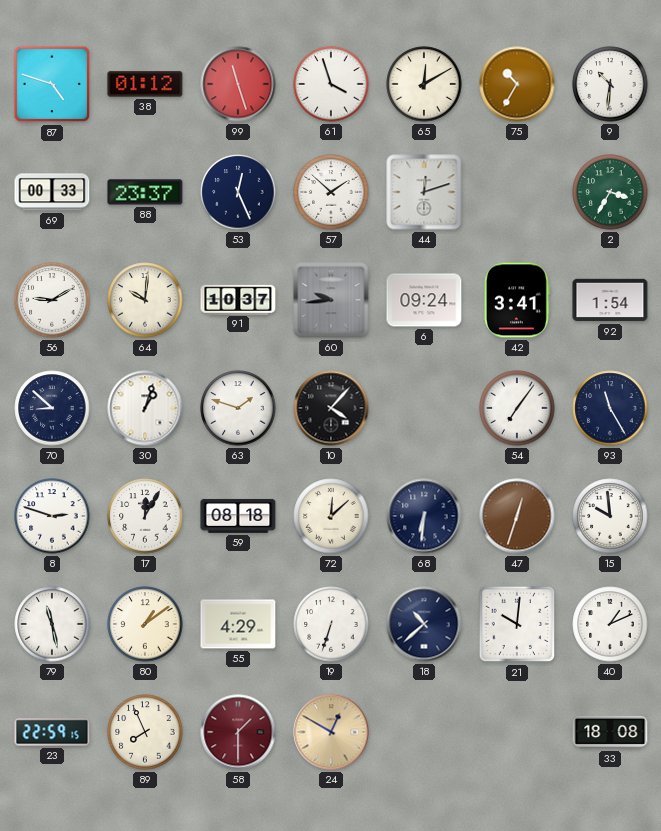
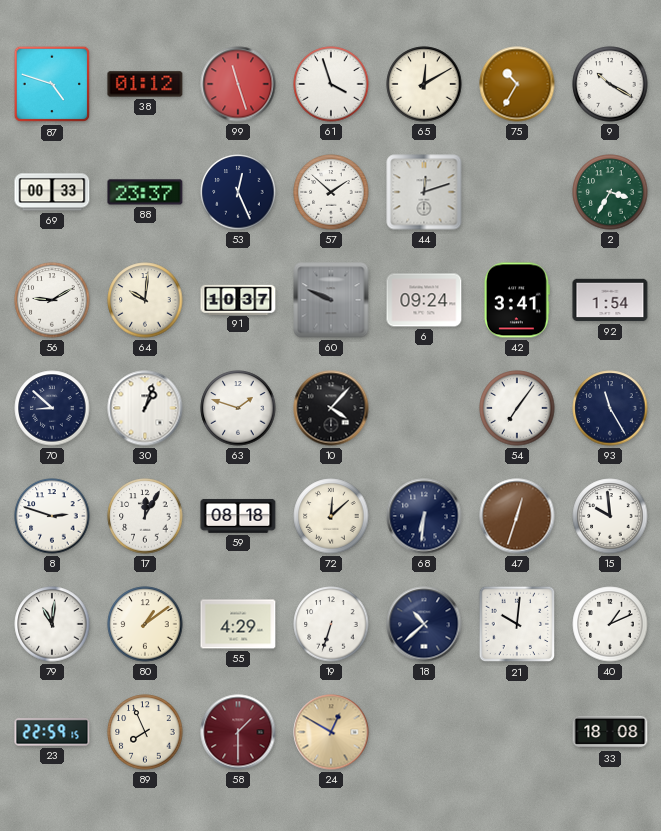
9: 10:31 -> 10:20
60: 9:44 -> 9:49
79: 11:28 -> 11:01
